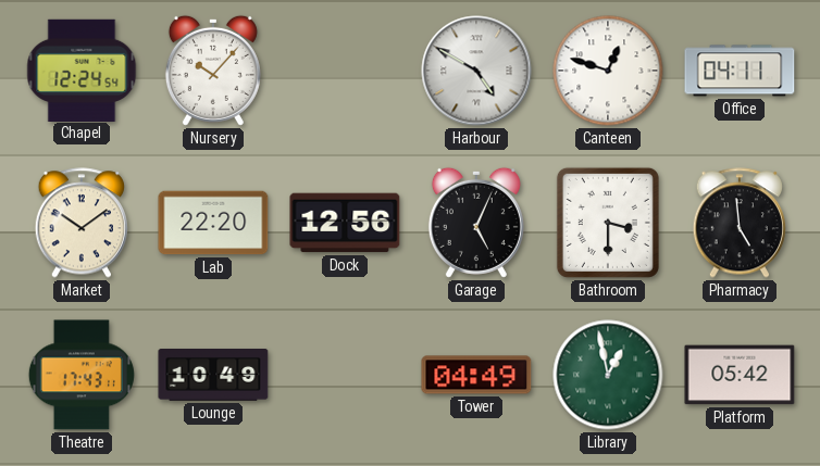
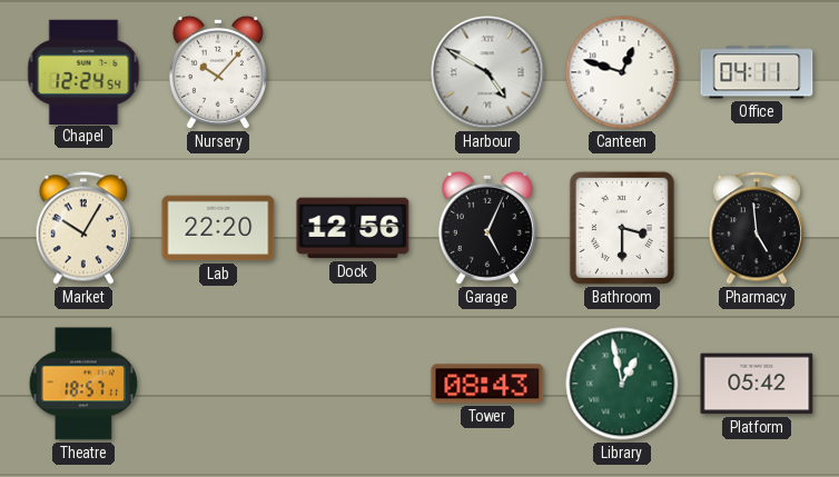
Market: 10:09 -> 10:05
Theatre: 17:43 -> 18:57
Lounge: 10:49 -> none
Tower: 04:49 -> 08:43
